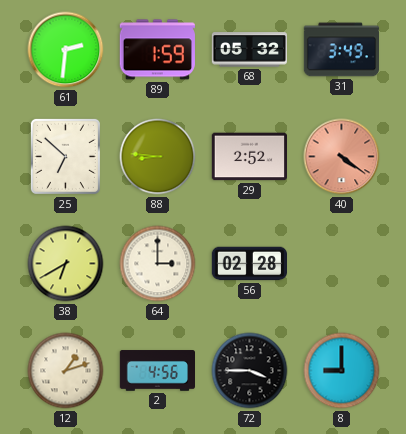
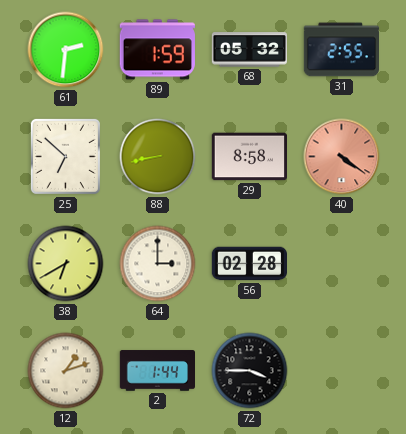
31: 3:49 -> 2:55
88: 8:46 -> 8:43
29: 2:52 -> 8:58
2: 4:56 -> 1:44
8: 9:00 -> none
